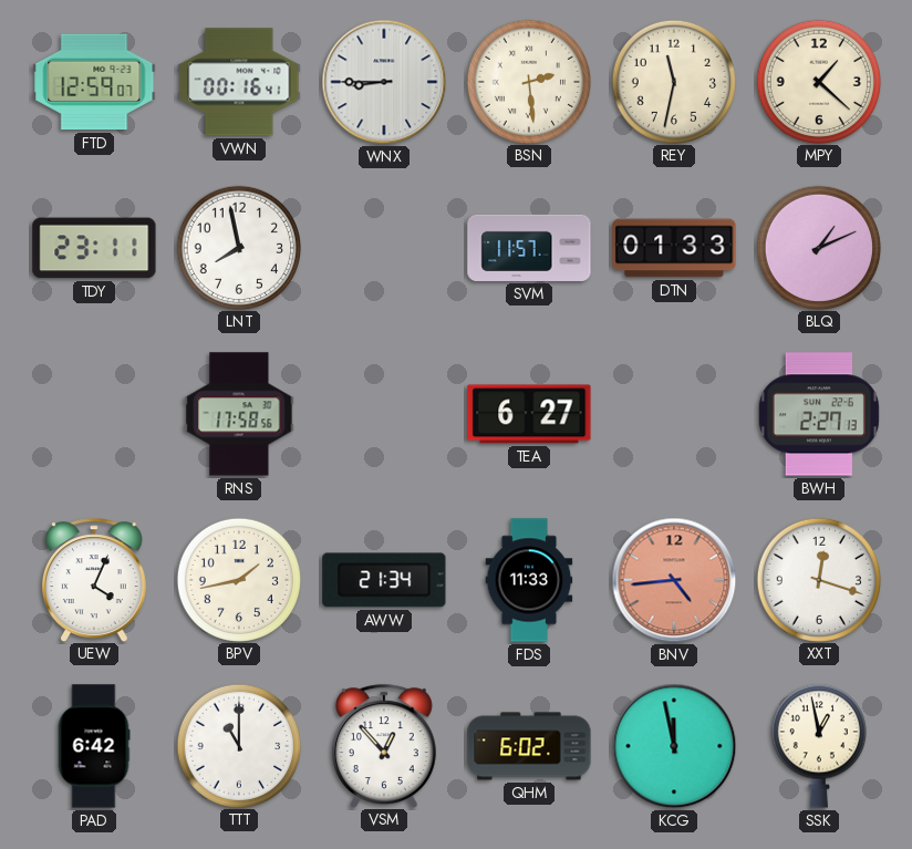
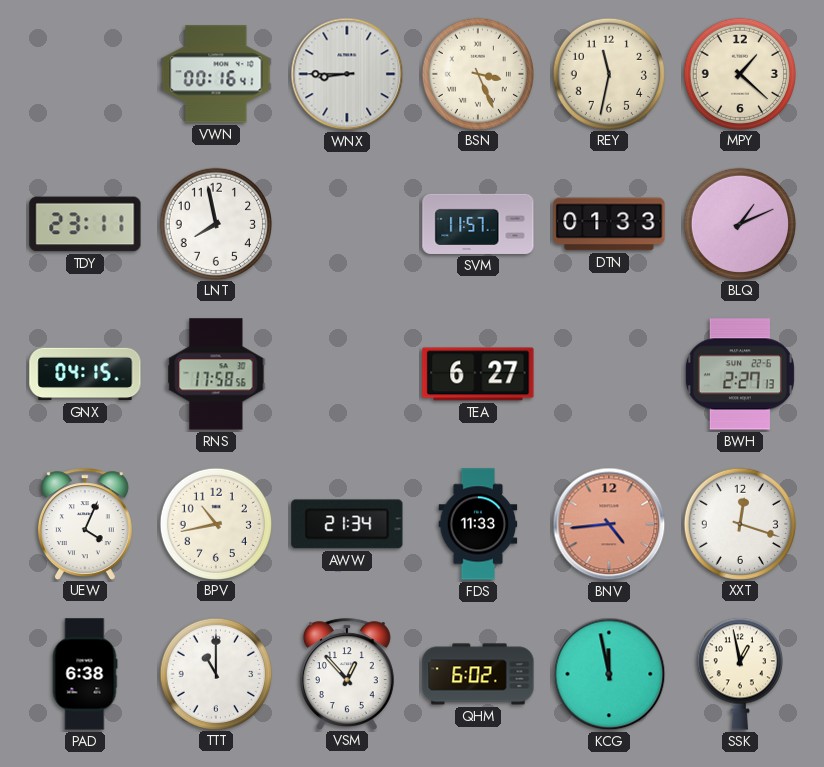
FTD: 12:59 -> none
BSN: 2:29 -> 3:26
GNX: none -> 04:15
BPV: 1:43 -> 10:43
PAD: 6:42 -> 6:38
